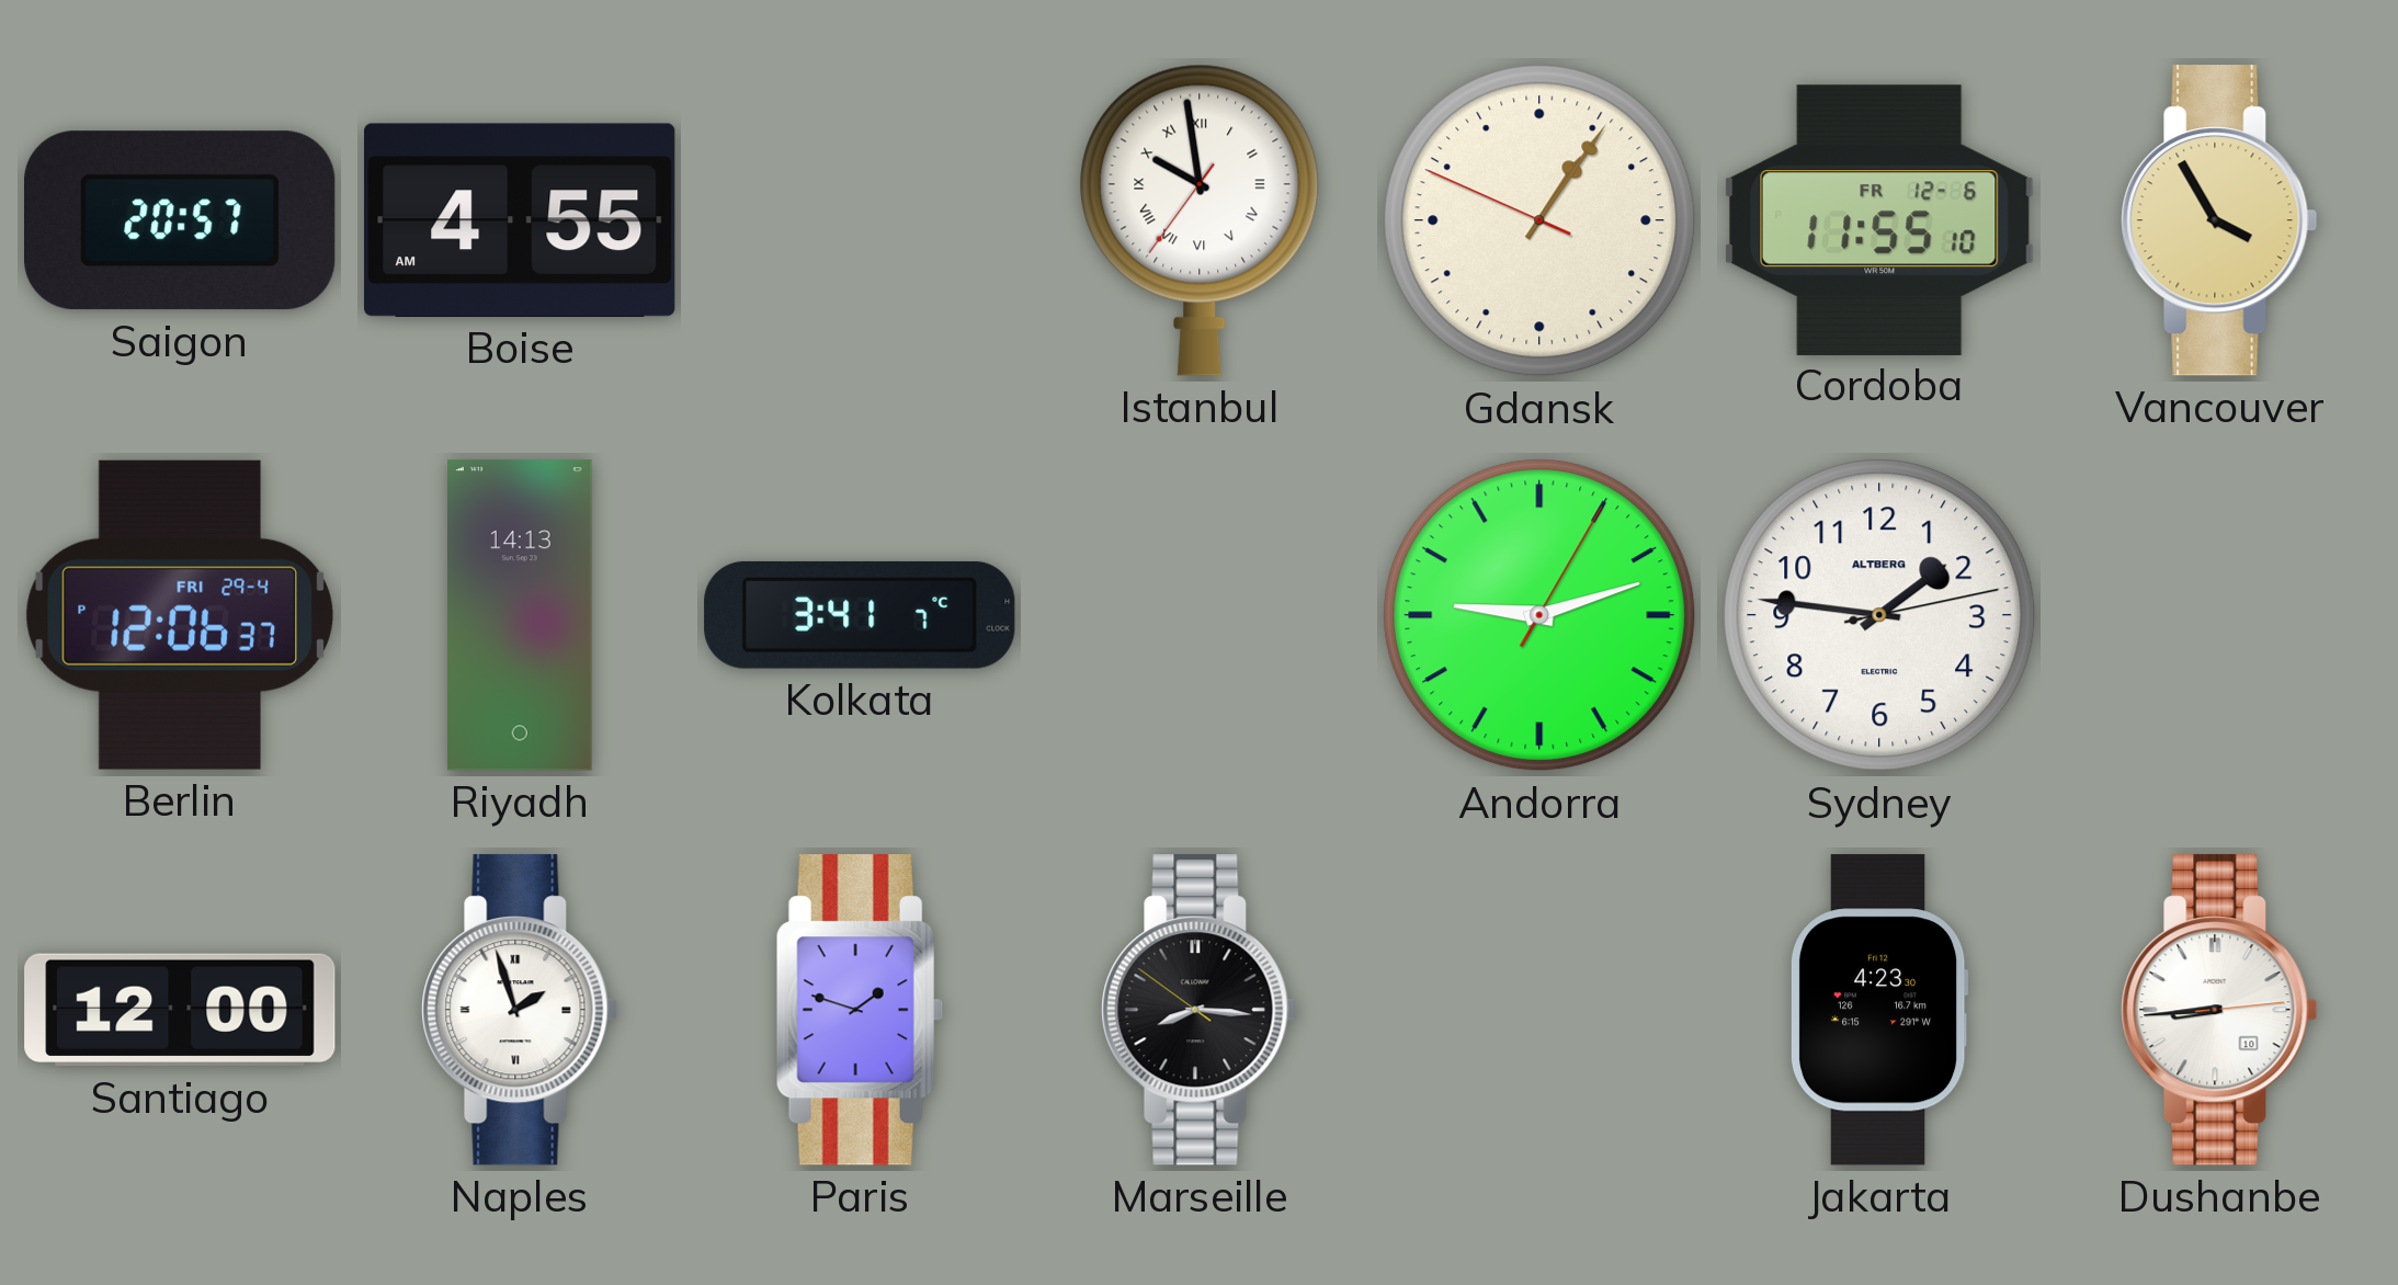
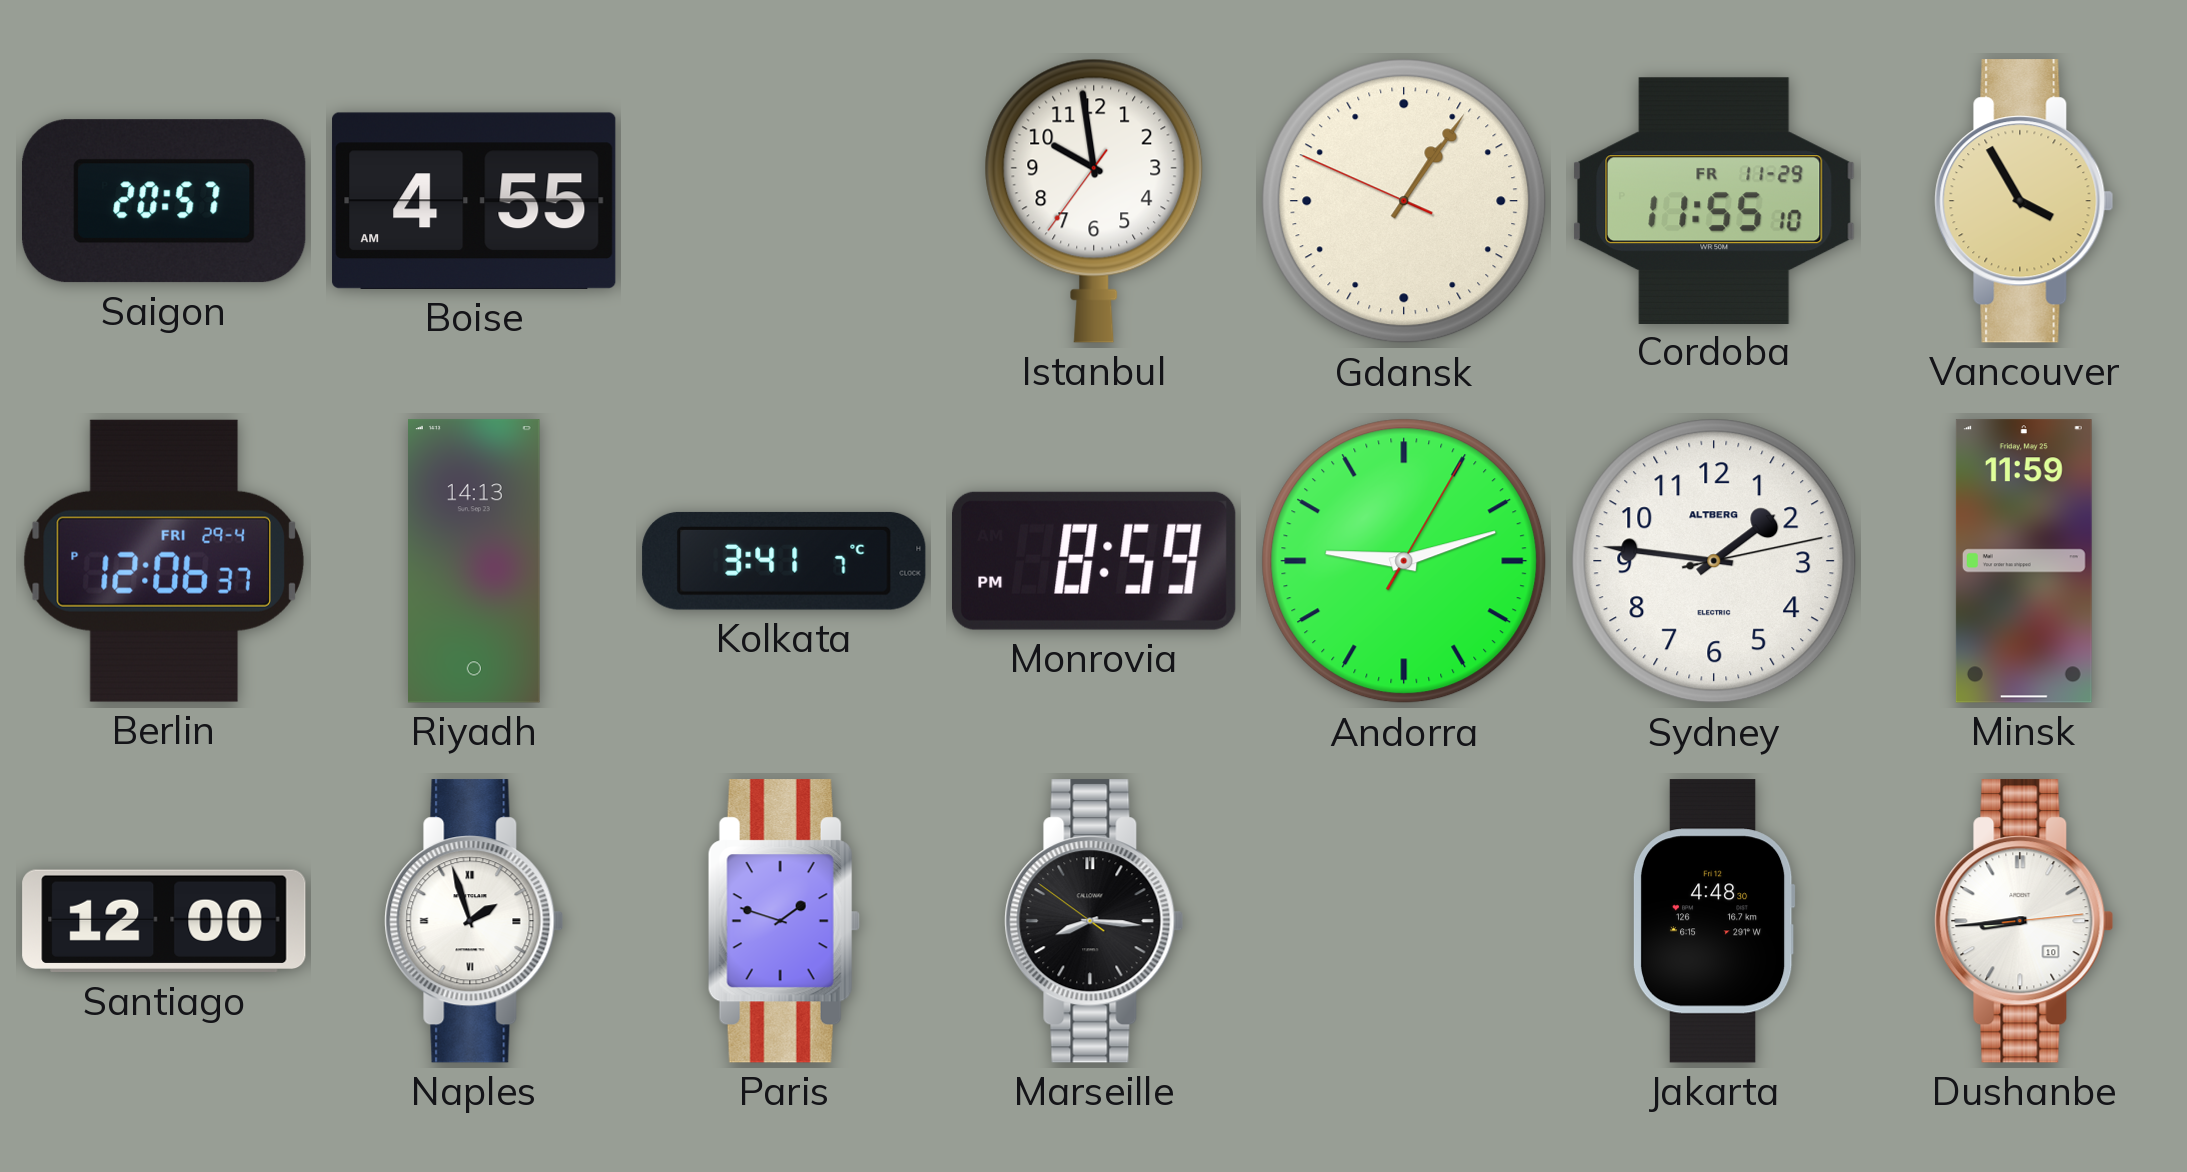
Istanbul numerals: Roman -> Arabic
Cordoba date: FR 12-6 -> FR 11-29
Monrovia: none -> 8:59
Minsk: none -> 11:59
Jakarta: 4:23 -> 4:48
